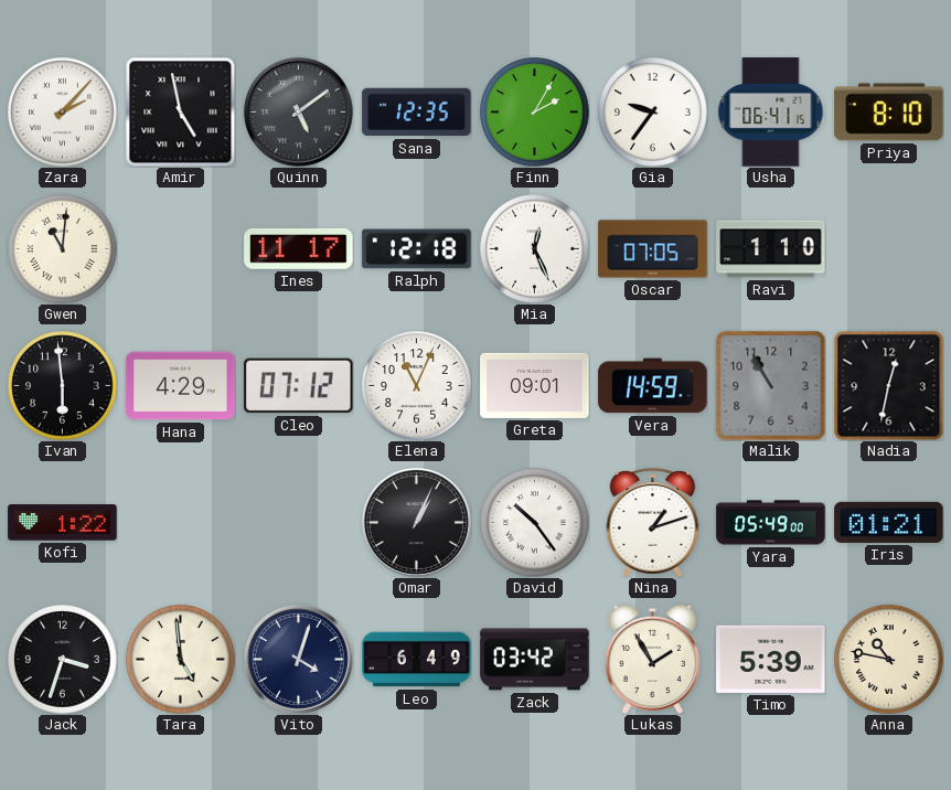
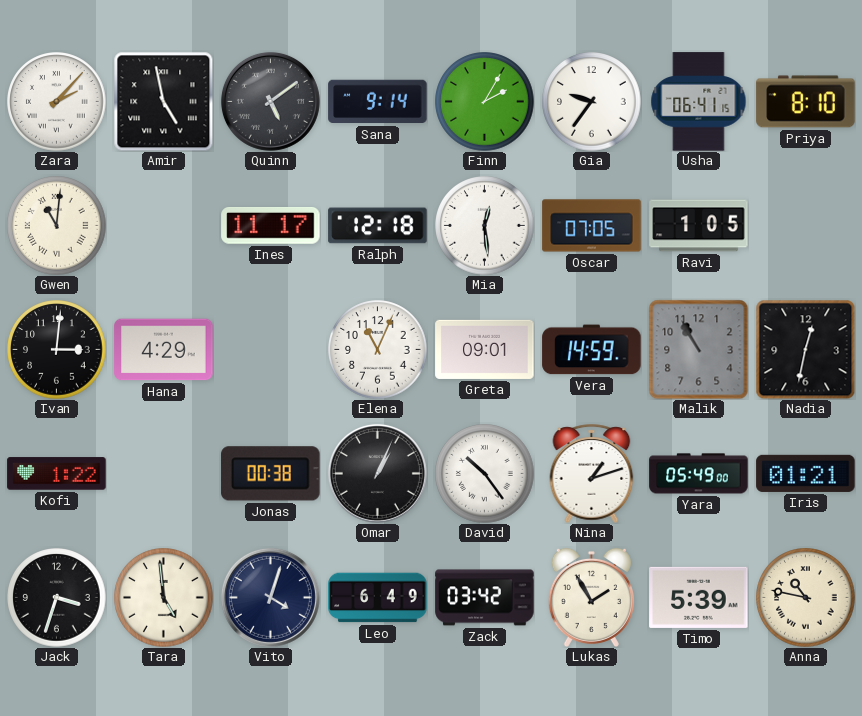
Sana: 12:35 -> 9:14
Mia: 12:26 -> 12:29
Ravi: 1:10 -> 1:05
Ivan: 5:59 -> 3:01
Cleo: 07:12 -> none
Jonas: none -> 00:38
